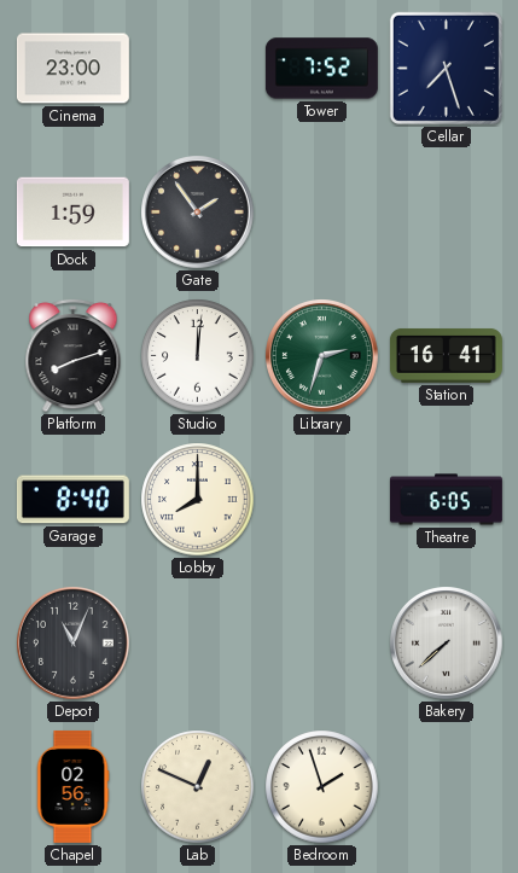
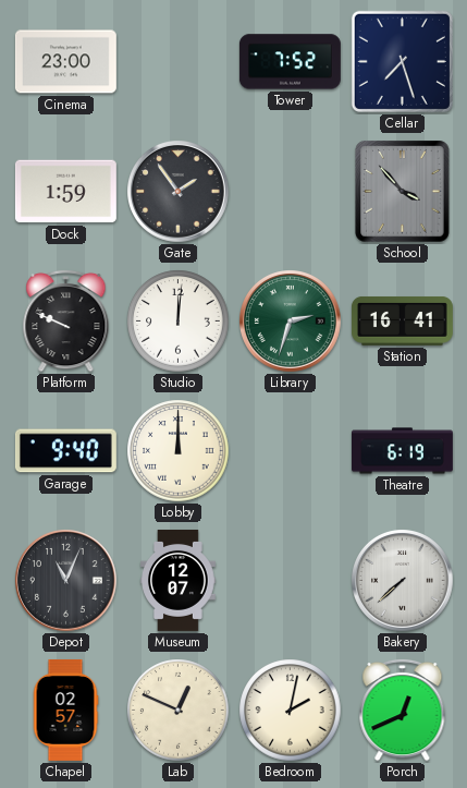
School: none -> 3:53
Platform: 8:12 -> 9:49
Garage: 8:40 -> 9:40
Lobby: 8:00 -> 12:00
Theatre: 6:05 -> 6:19
Museum: none -> 12:07
Chapel: 02:56 -> 02:57
Bedroom: 1:57 -> 2:02
Porch: none -> 12:41
